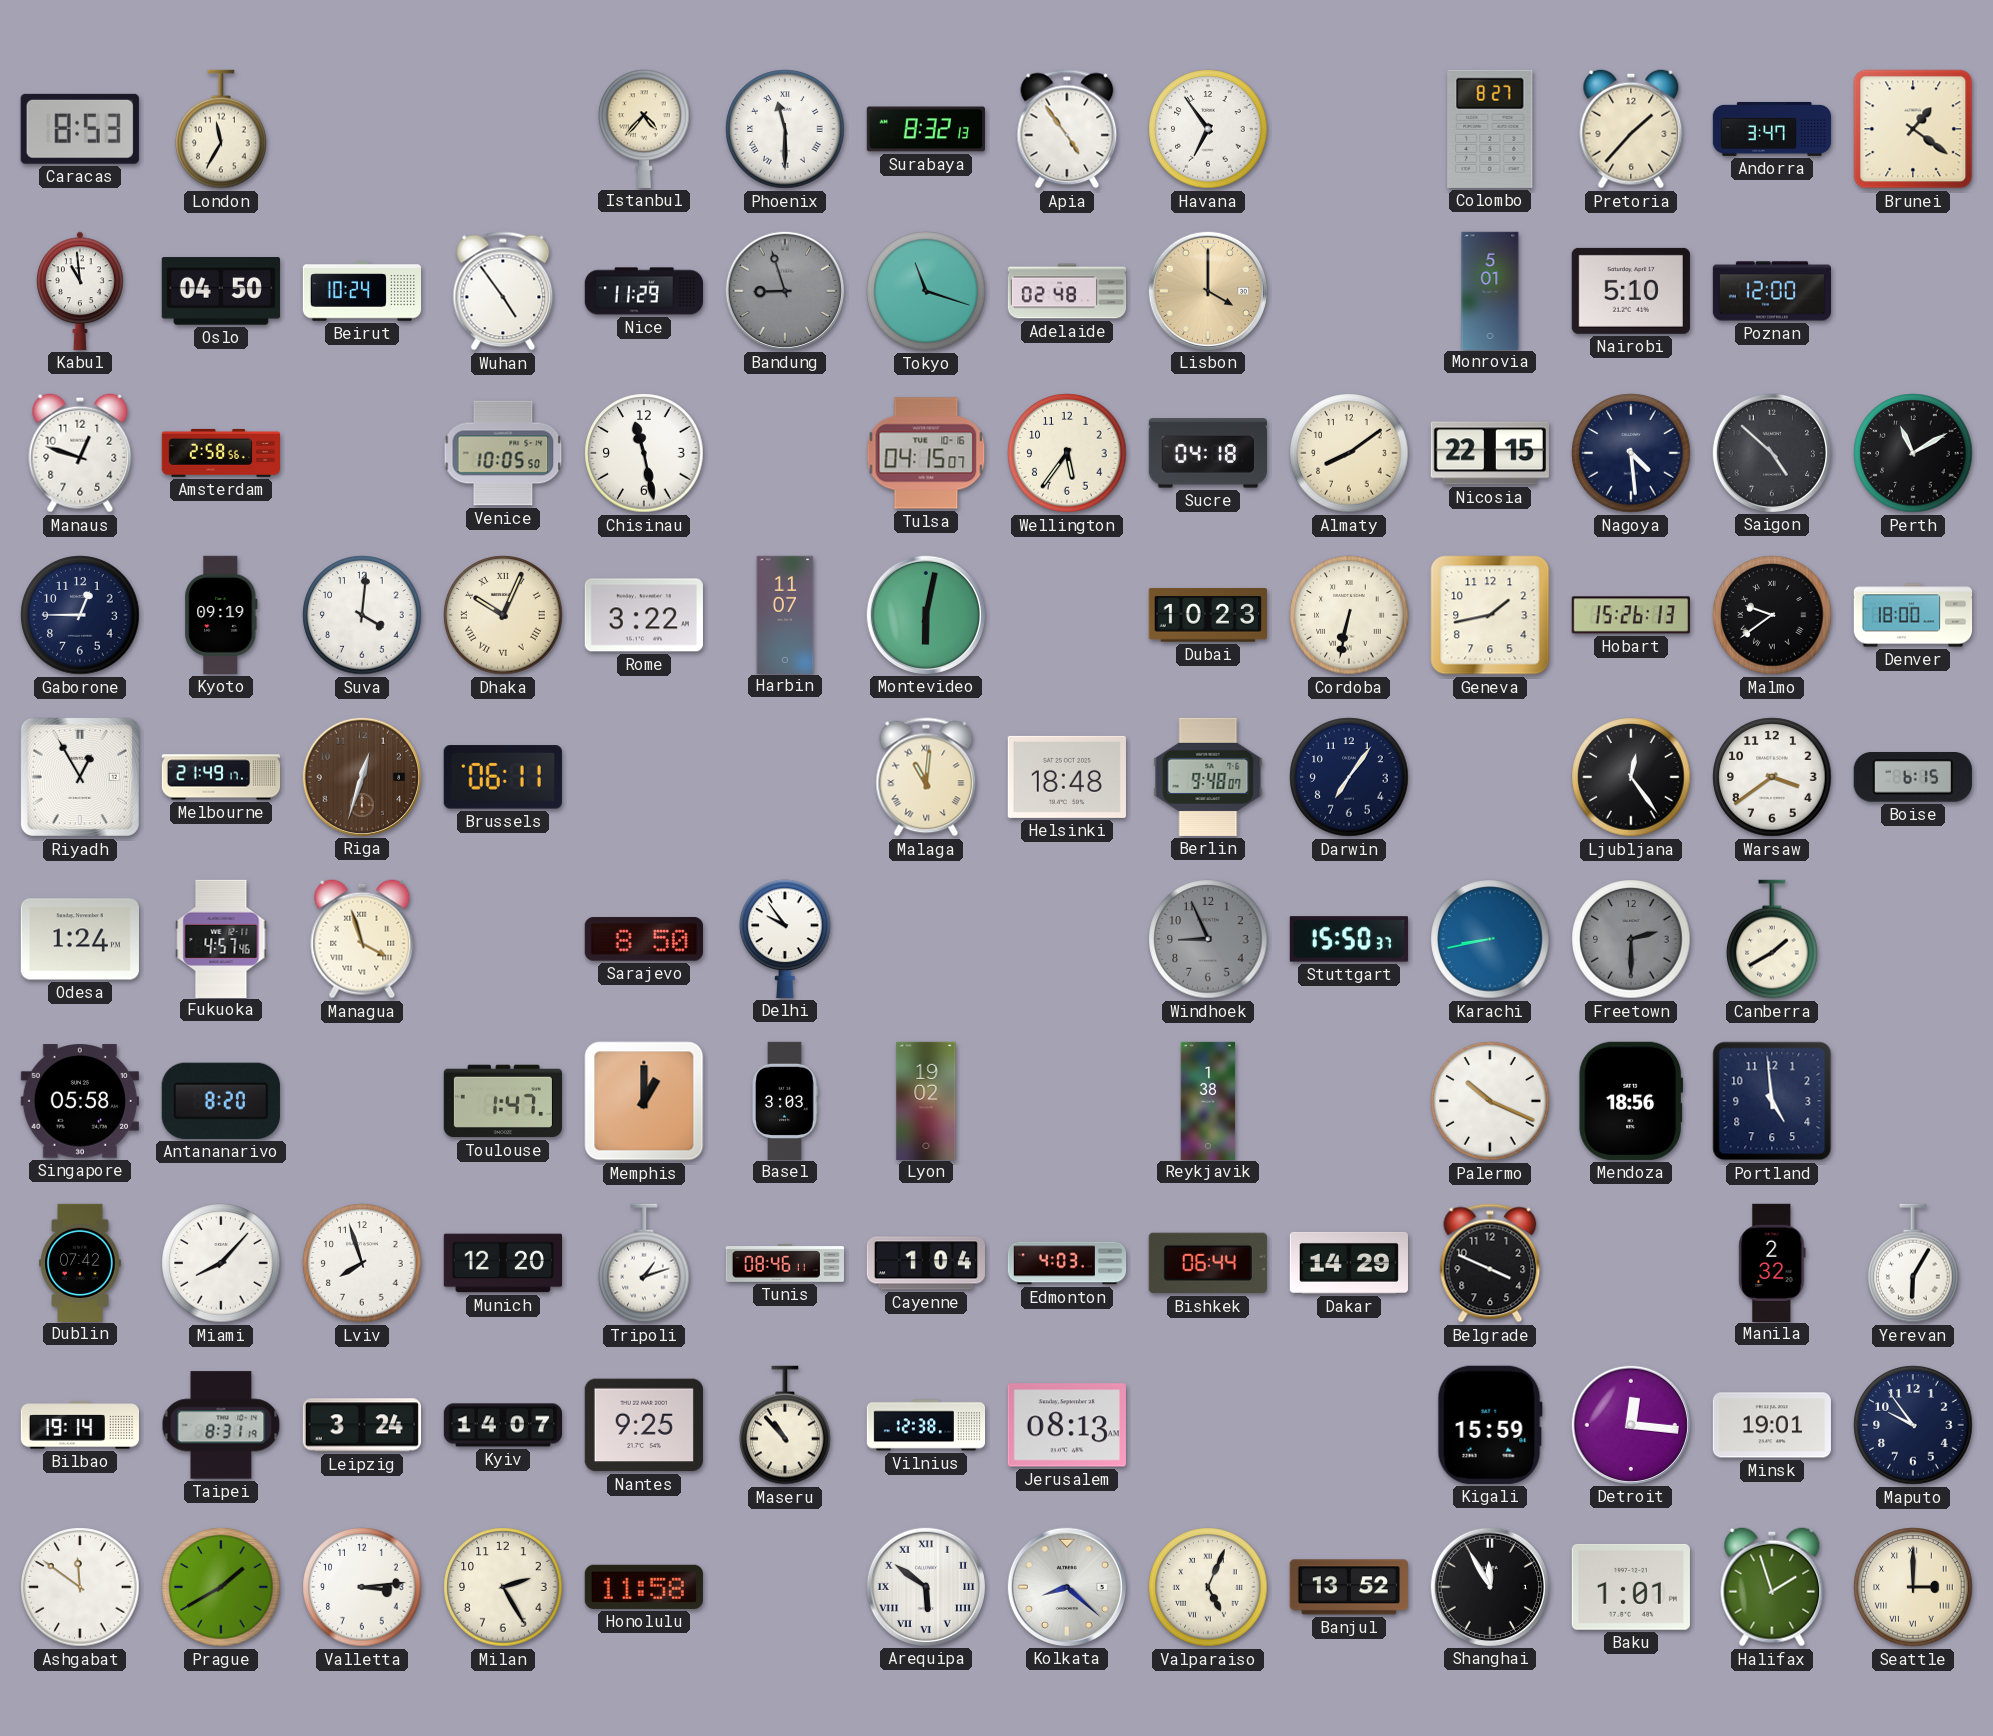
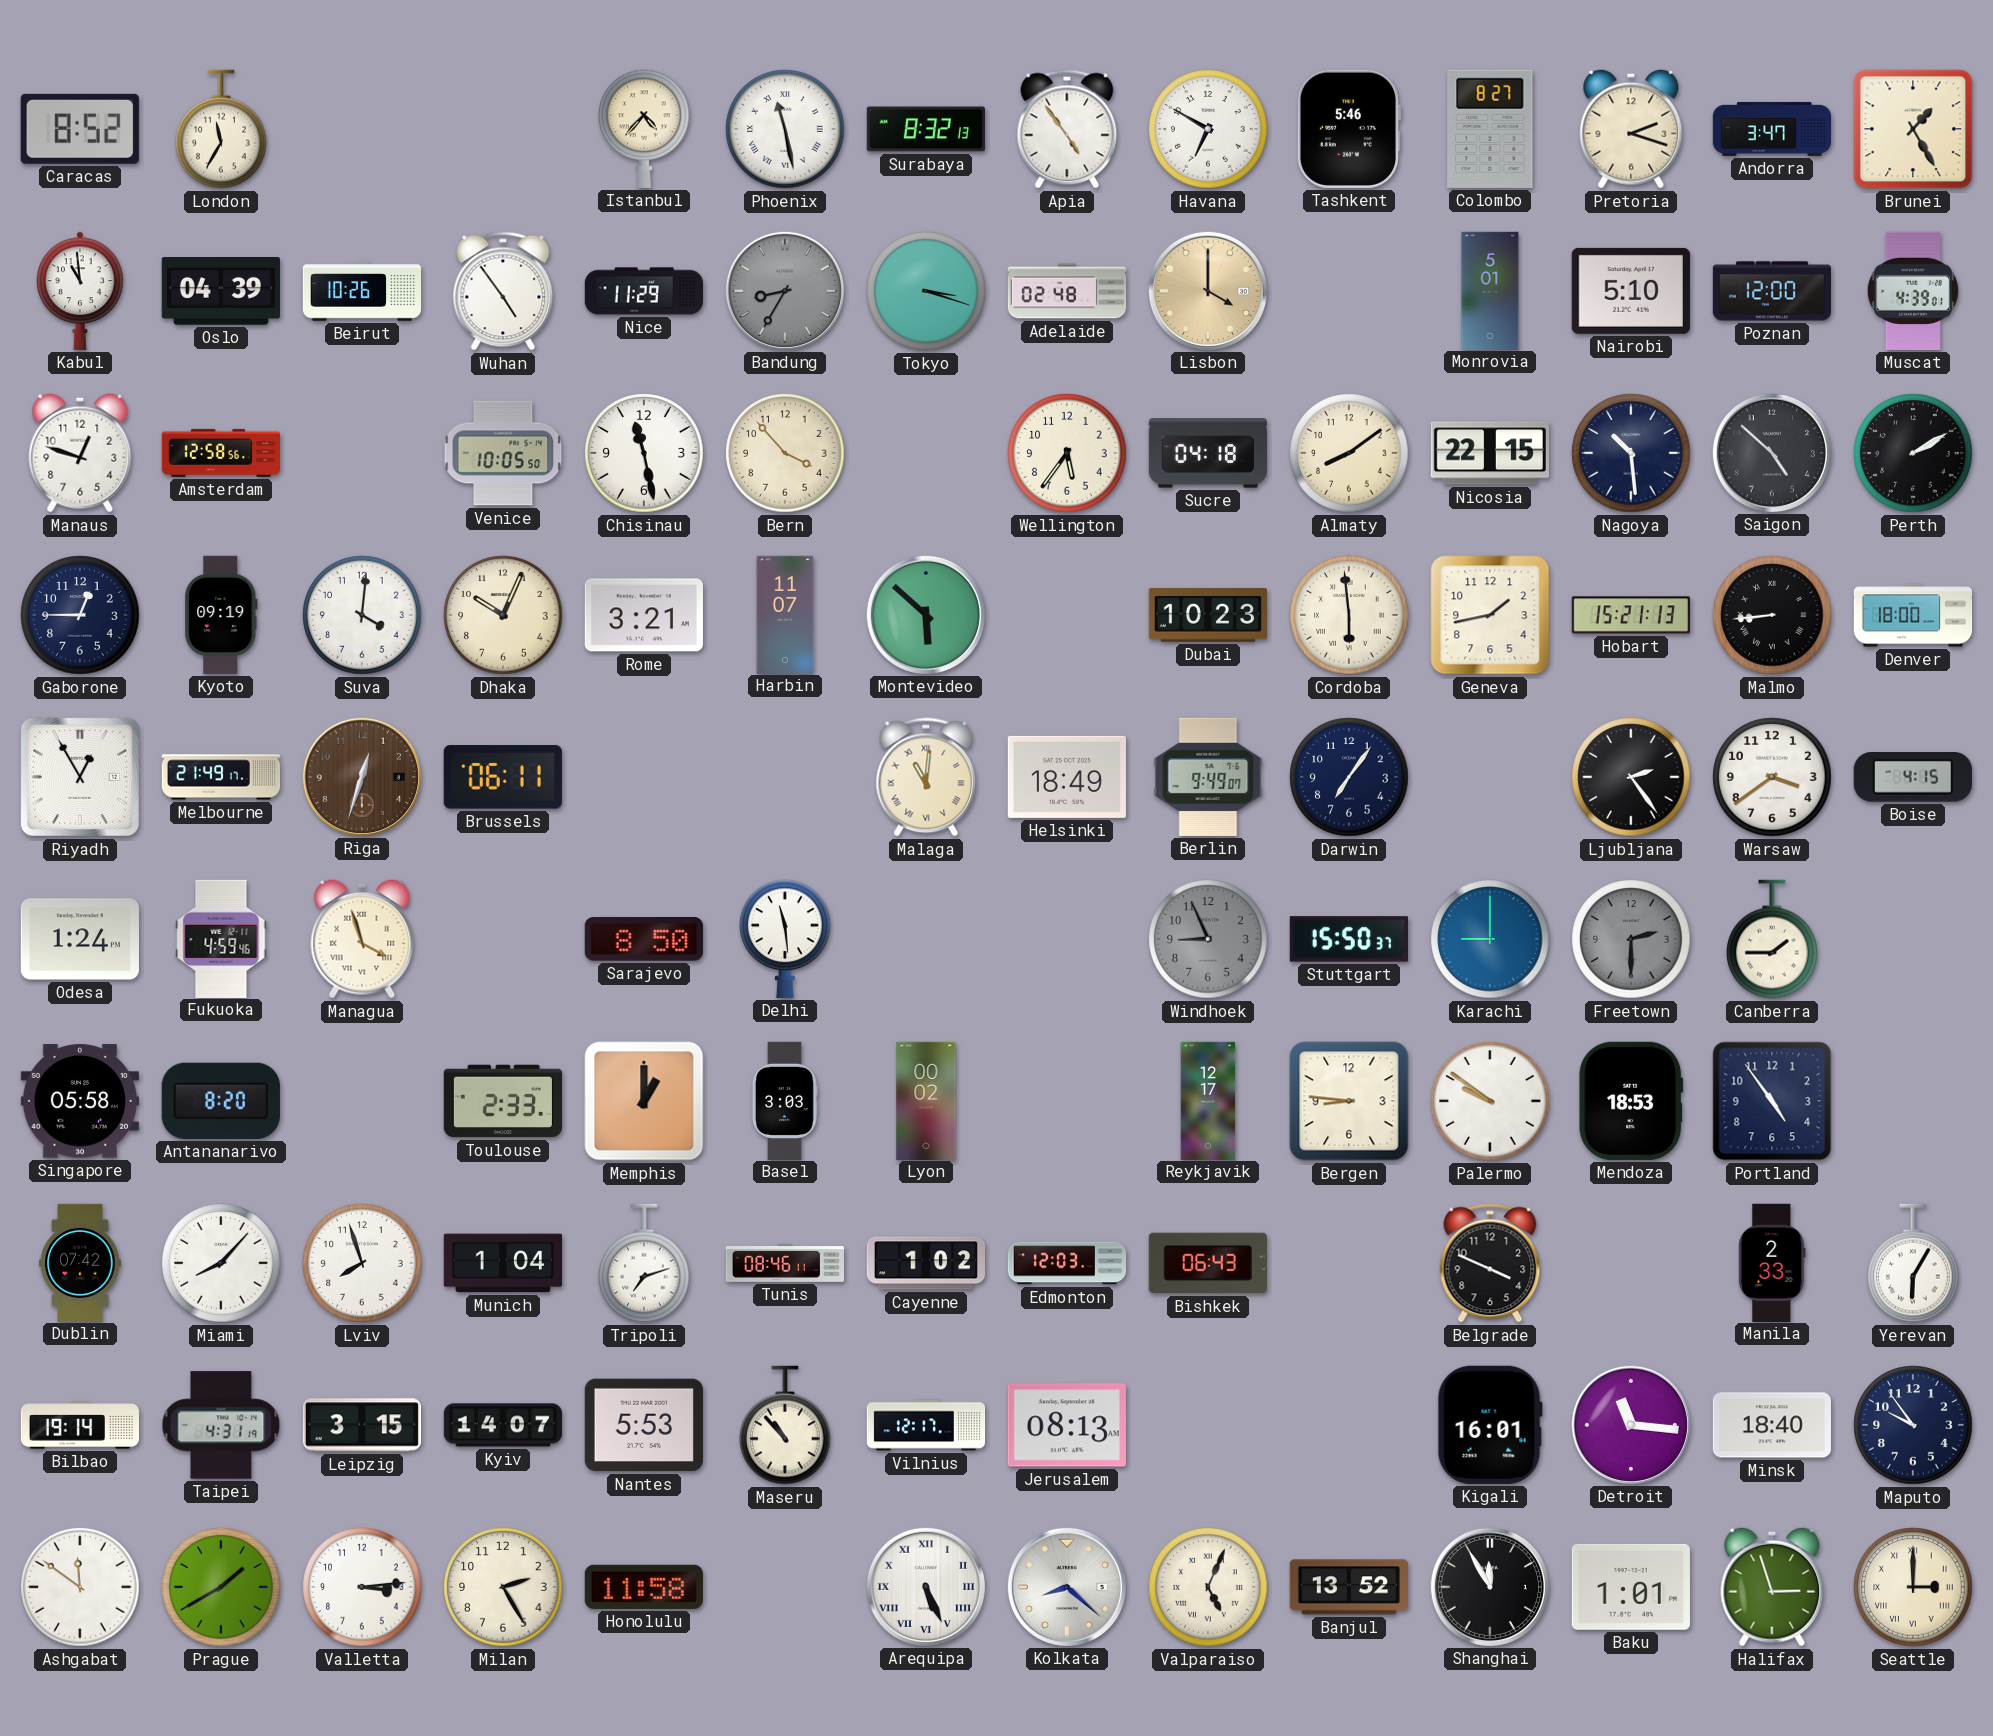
Caracas: 8:53 -> 8:52
Phoenix: 11:30 -> 11:28
Havana: 6:54 -> 6:50
Tashkent: none -> 5:46
Pretoria: 1:37 -> 2:18
Brunei: 1:21 -> 1:25
Oslo: 04:50 -> 04:39
Beirut: 10:24 -> 10:26
Bandung: 8:57 -> 8:35
Tokyo: 11:18 -> 3:18
Muscat: none -> 4:39
Amsterdam: 2:58 -> 12:58
Bern: none -> 3:53
Tulsa: 04:15 -> none
Nagoya: 4:29 -> 10:29
Perth: 11:10 -> 2:10
Dhaka numerals: Roman -> Arabic
Rome: 3:22 -> 3:21
Montevideo: 6:02 -> 5:52
Cordoba: 6:32 -> 5:59
Hobart: 15:26 -> 15:21
Malmo: 9:39 -> 8:44
Helsinki: 18:48 -> 18:49
Berlin: 9:48 -> 9:49
Ljubljana: 12:24 -> 2:24
Boise: 6:15 -> 4:15
Fukuoka: 4:57 -> 4:59
Delhi: 9:54 -> 11:29
Karachi: 8:43 -> 9:00
Canberra: 1:40 -> 1:45
Toulouse: 1:47 -> 2:33
Lyon: 19:02 -> 00:02
Reykjavik: 1:38 -> 12:17
Bergen: none -> 8:46
Palermo: 10:19 -> 9:51
Mendoza: 18:56 -> 18:53
Portland: 4:59 -> 4:54
Munich: 12:20 -> 1:04
Tripoli: 1:12 -> 7:12
Cayenne: 1:04 -> 1:02
Edmonton: 4:03 -> 12:03
Bishkek: 06:44 -> 06:43
Dakar: 14:29 -> none
Manila: 2:32 -> 2:33
Taipei: 8:31 -> 4:31
Leipzig: 3:24 -> 3:15
Nantes: 9:25 -> 5:53
Vilnius: 12:38 -> 12:17
Kigali: 15:59 -> 16:01
Detroit: 12:16 -> 11:16
Minsk: 19:01 -> 18:40
Arequipa: 5:51 -> 5:26
Halifax: 1:57 -> 2:57
